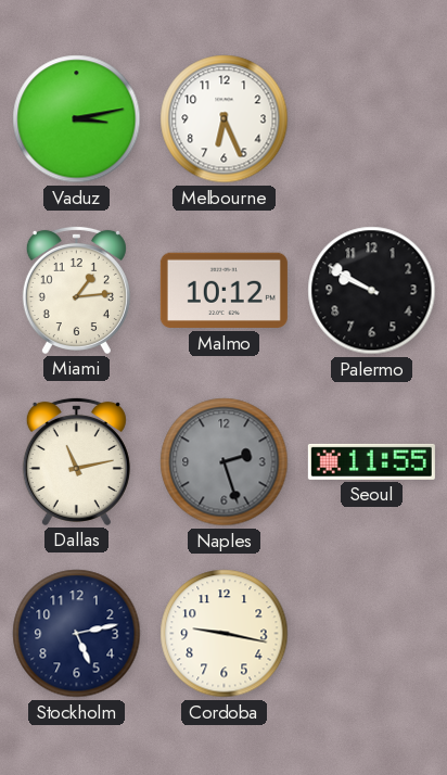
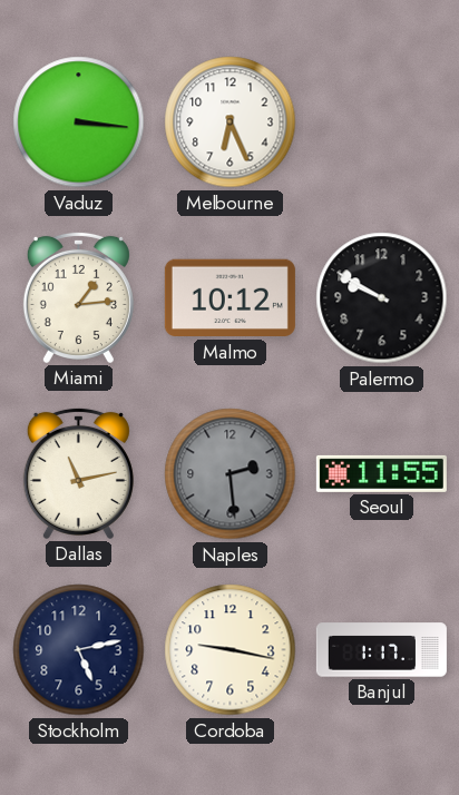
Vaduz: 3:13 -> 3:16
Naples: 2:27 -> 2:29
Banjul: none -> 1:17
